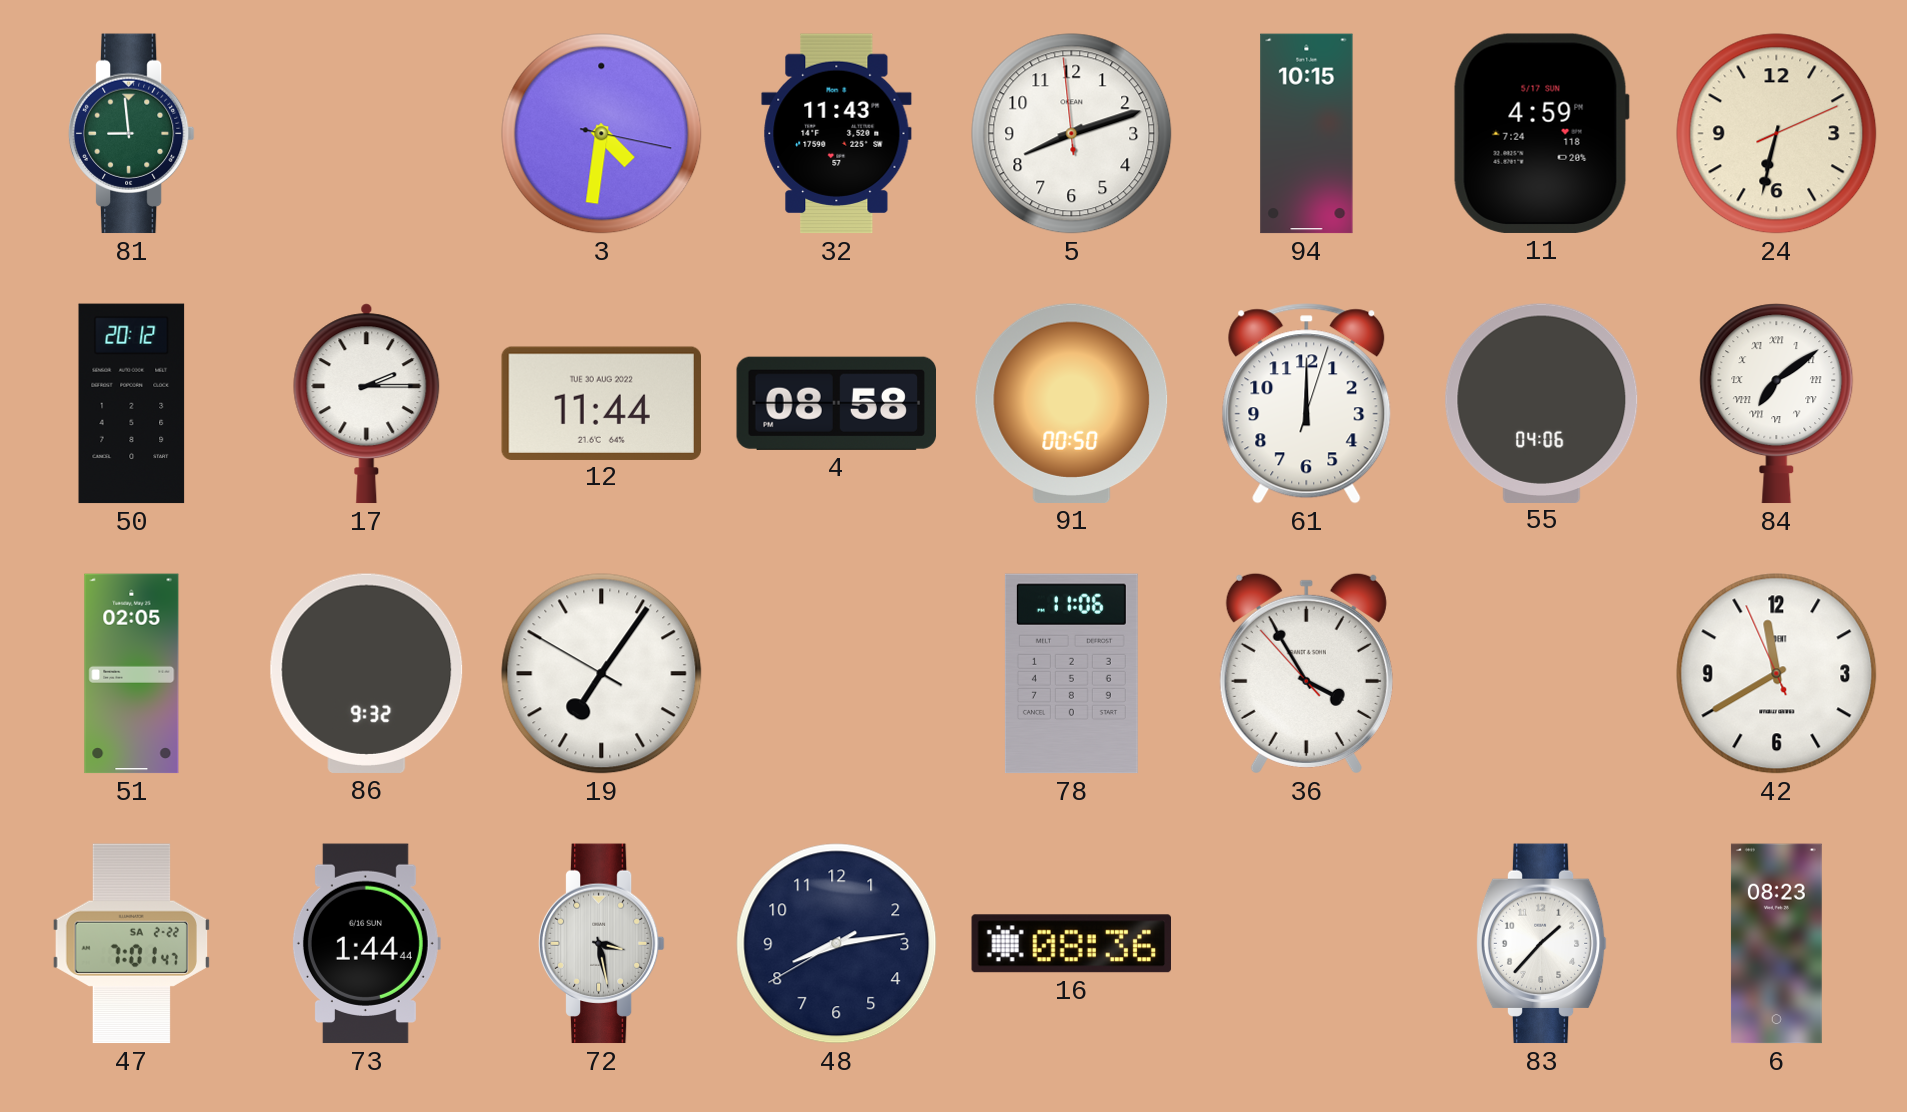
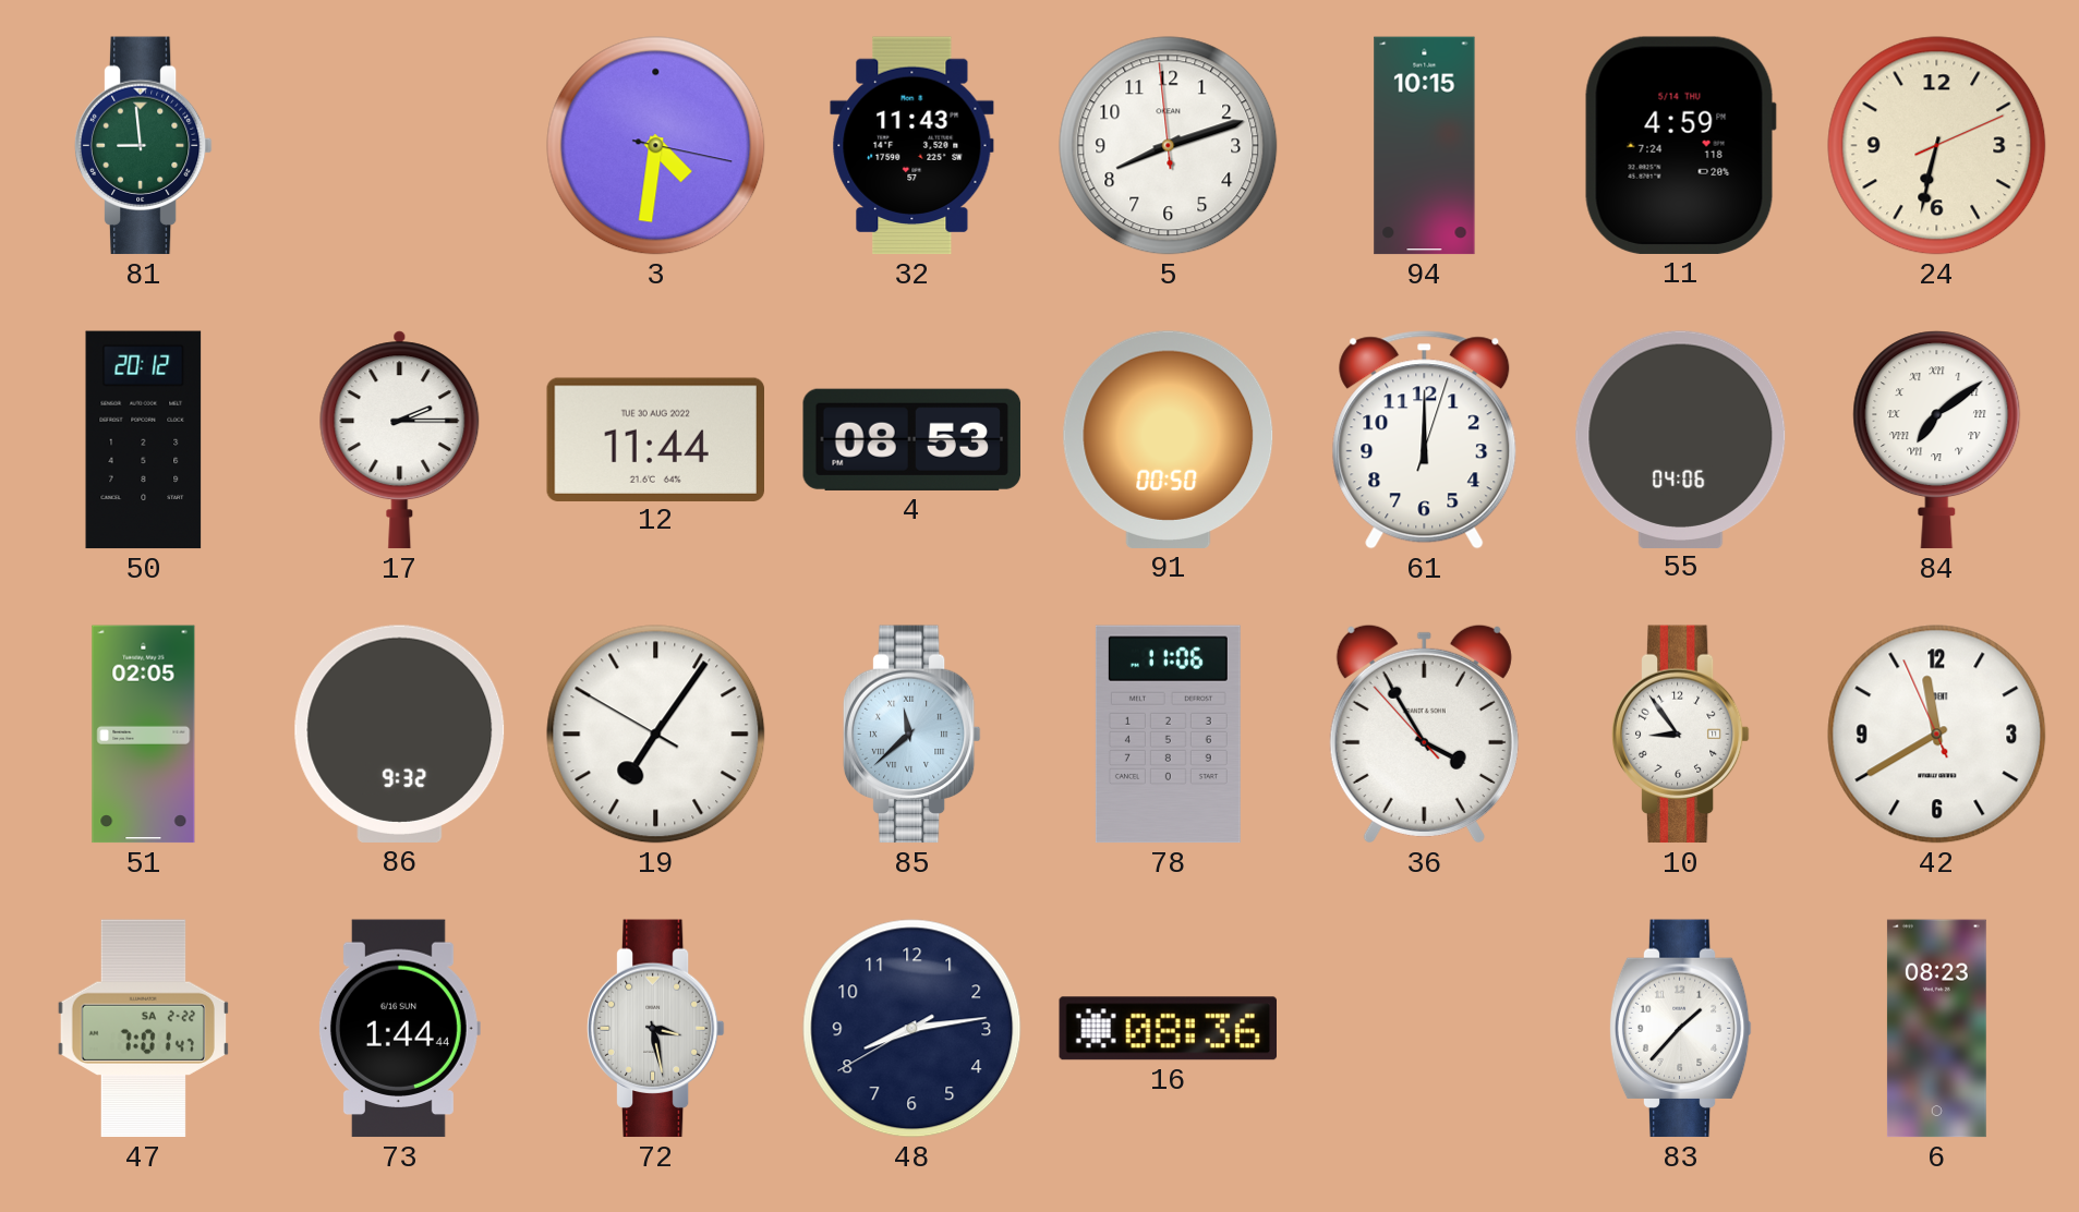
11 date: 5/17 SUN -> 5/14 THU
4: 08:58 -> 08:53
85: none -> 11:38
10: none -> 8:54
